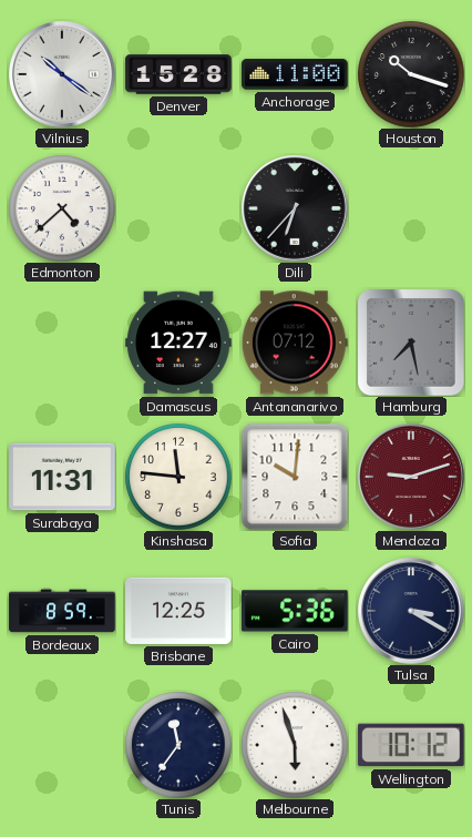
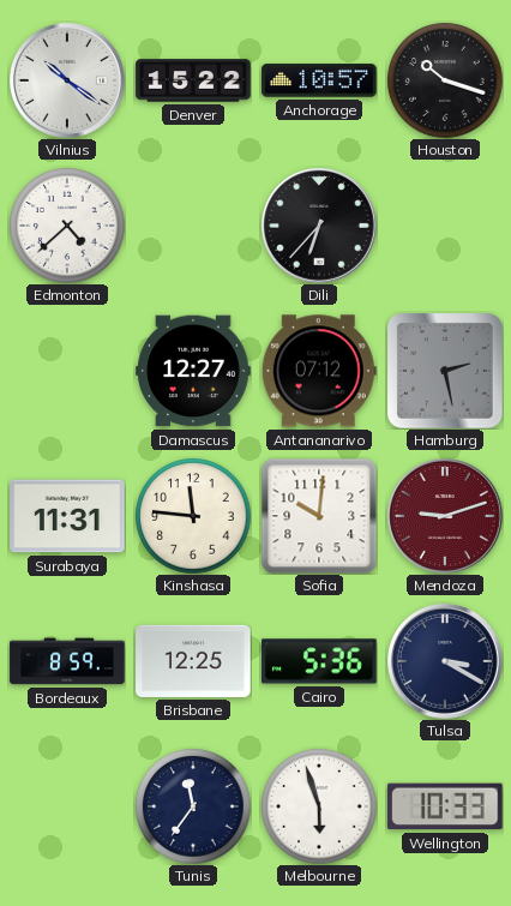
Denver: 15:28 -> 15:22
Anchorage: 11:00 -> 10:57
Hamburg: 7:28 -> 2:28
Wellington: 10:12 -> 10:33
